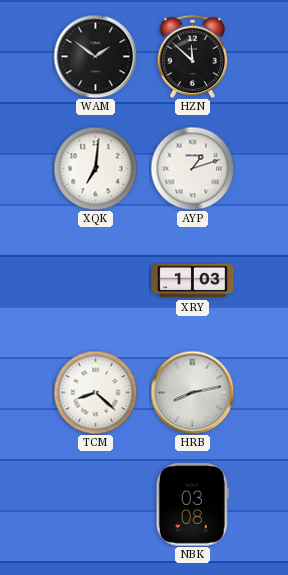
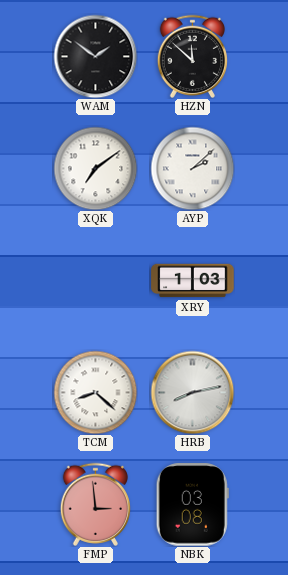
XQK: 7:01 -> 7:09
AYP: 1:12 -> 2:08
FMP: none -> 2:59
